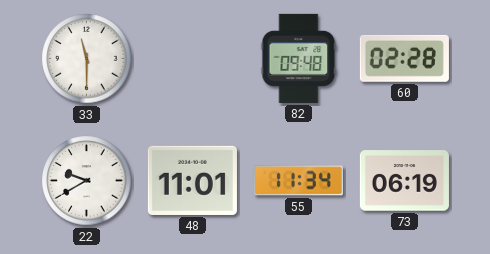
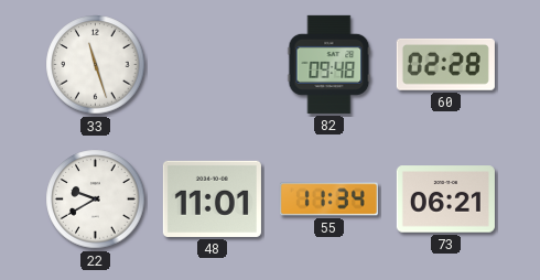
33: 11:30 -> 11:27
73: 06:19 -> 06:21
